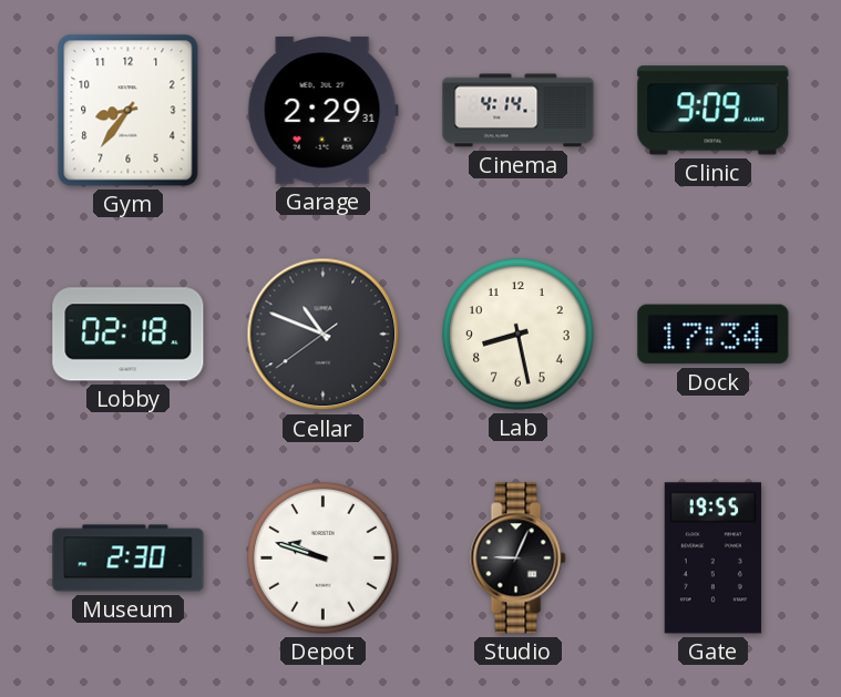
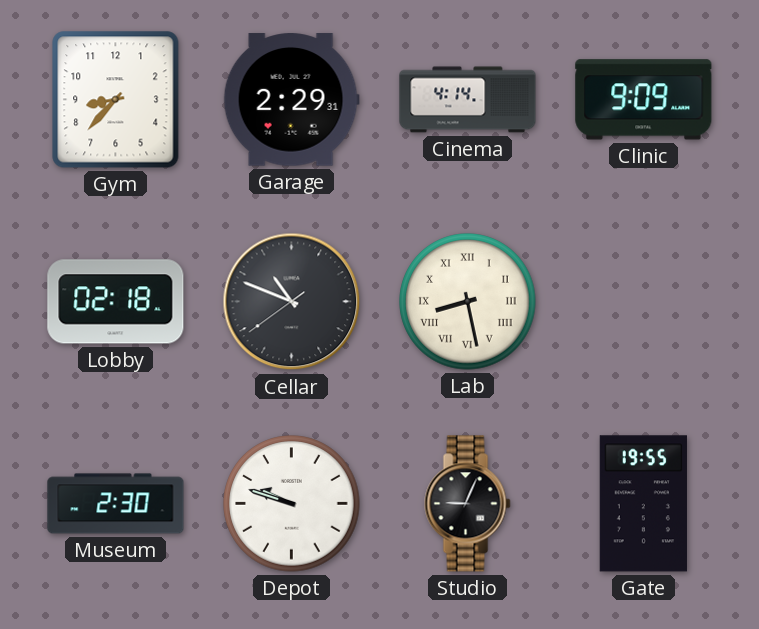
Gym: 8:36 -> 8:37
Lab numerals: Arabic -> Roman
Dock: 17:34 -> none
